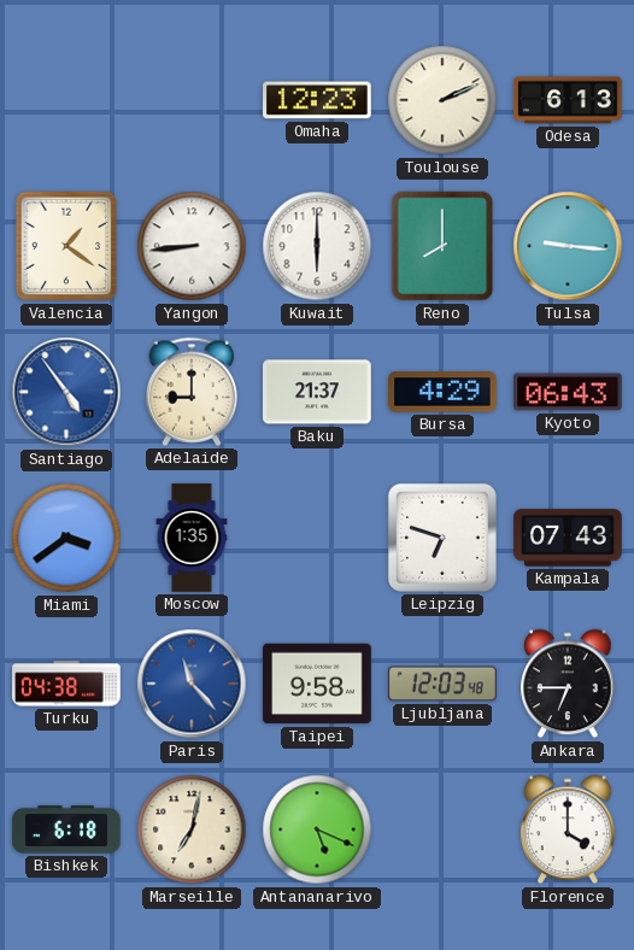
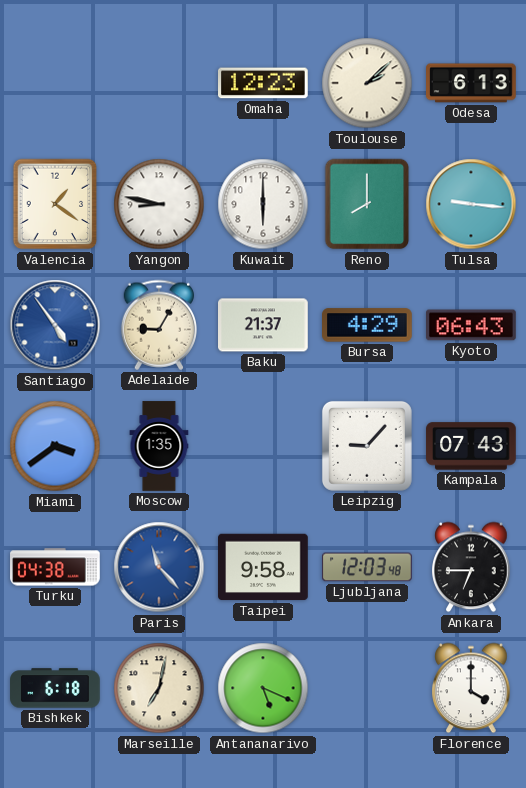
Toulouse: 2:11 -> 2:08
Yangon: 8:44 -> 8:47
Adelaide: 9:00 -> 9:05
Leipzig: 6:48 -> 9:07
